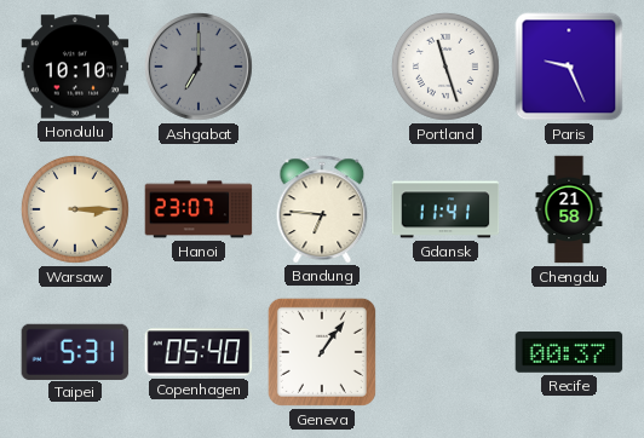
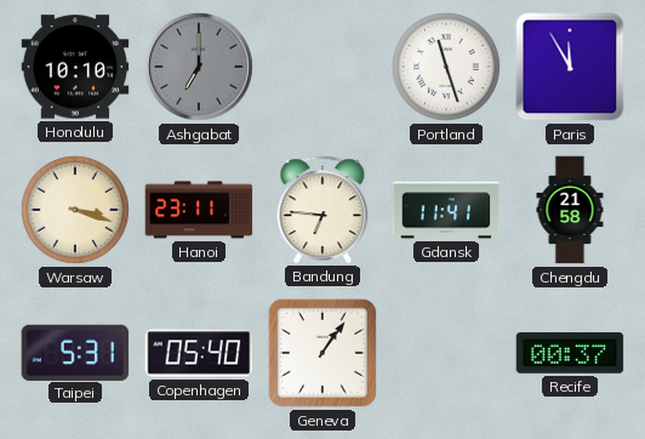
Paris: 9:26 -> 11:55
Warsaw: 3:15 -> 3:18
Hanoi: 23:07 -> 23:11
